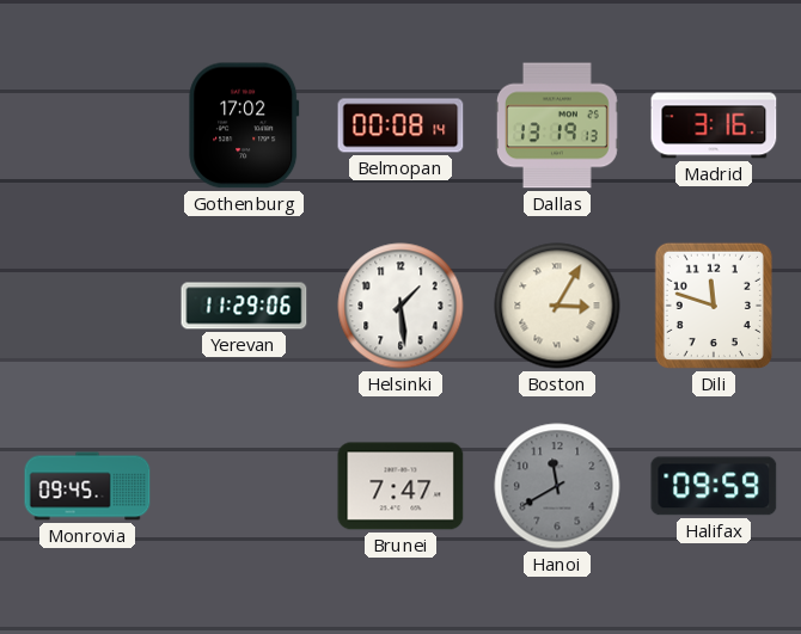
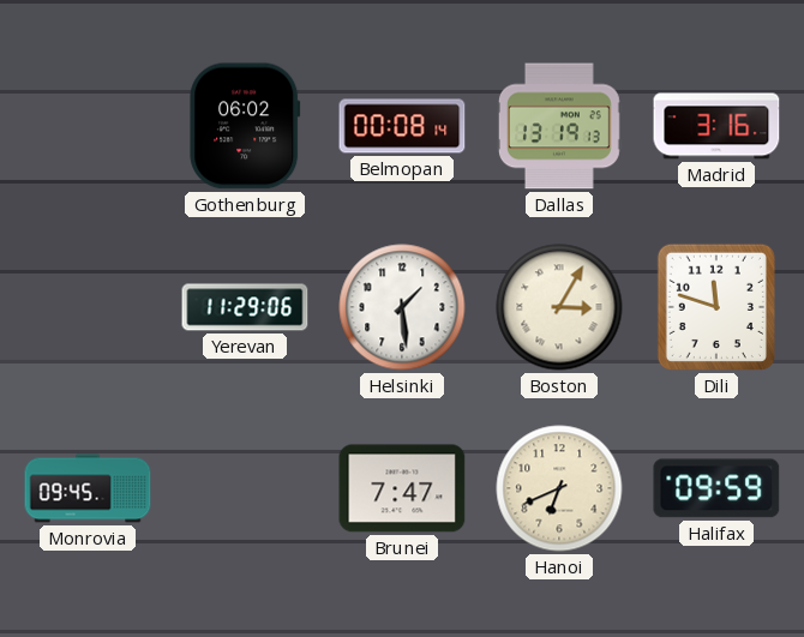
Gothenburg: 17:02 -> 06:02
Hanoi: 11:40 -> 6:41
Hanoi dial: grey -> cream
